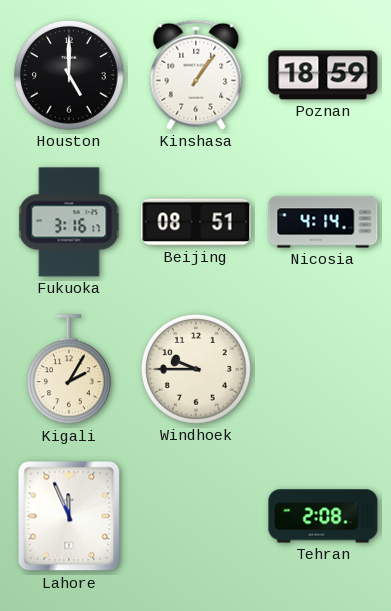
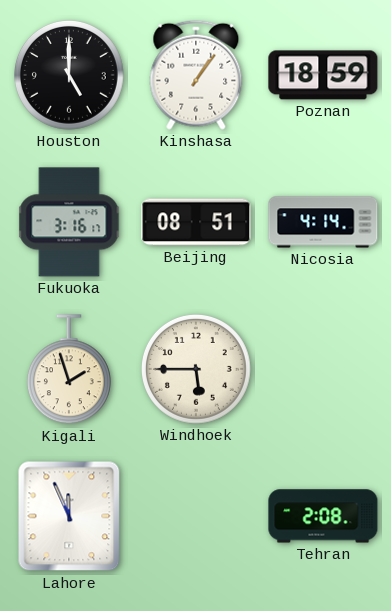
Kigali: 2:05 -> 1:57
Windhoek: 9:45 -> 5:45
